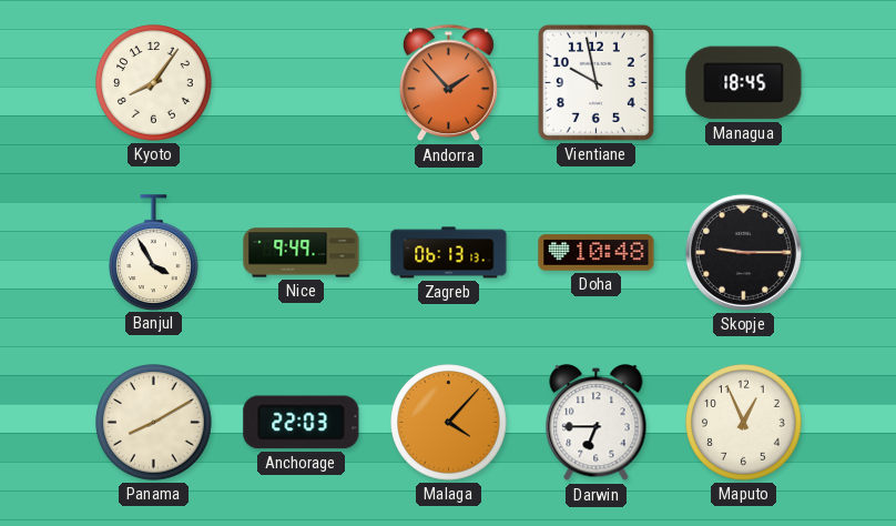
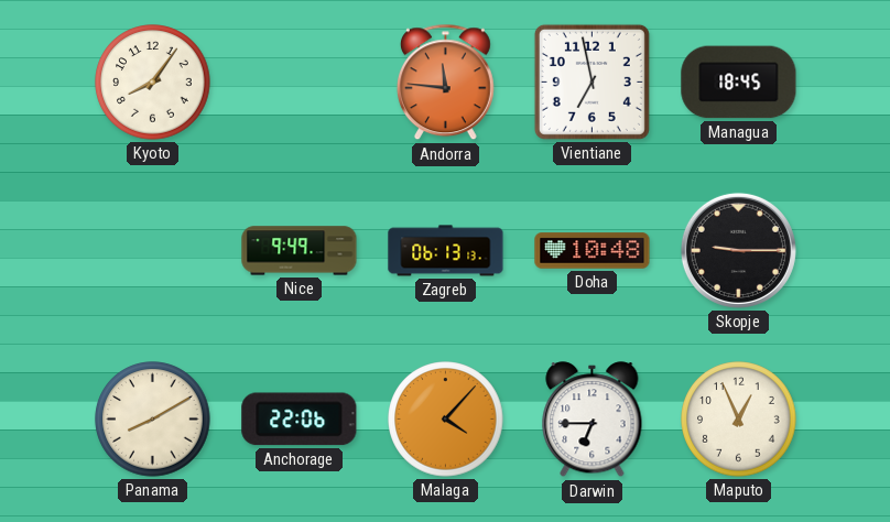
Andorra: 1:53 -> 11:46
Vientiane: 9:58 -> 6:58
Banjul: 3:55 -> none
Anchorage: 22:03 -> 22:06
